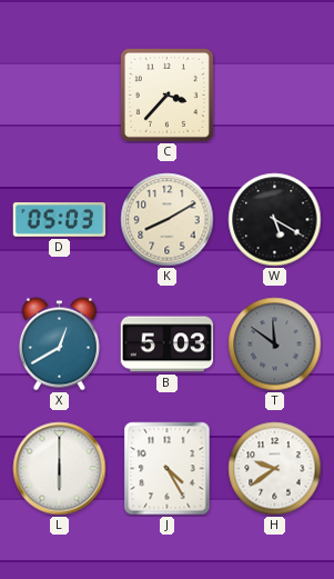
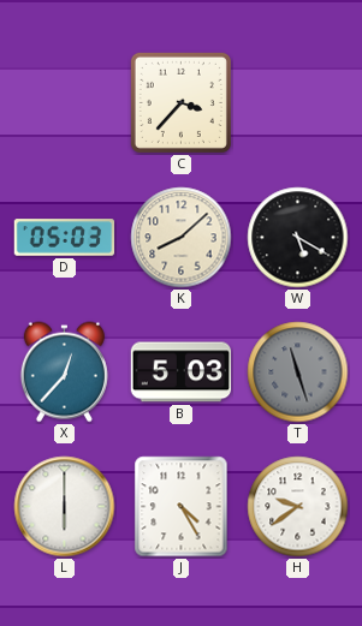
K: 8:10 -> 8:08
X: 12:40 -> 12:37
T: 11:51 -> 11:27
